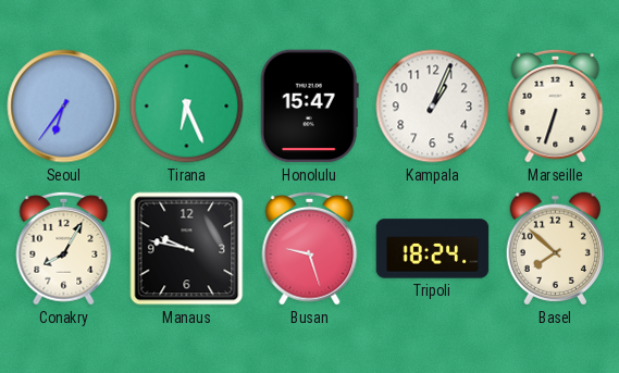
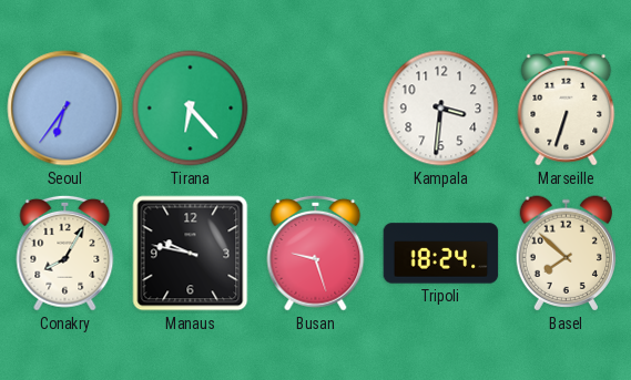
Tirana: 6:26 -> 6:23
Honolulu: 15:47 -> none
Kampala: 1:04 -> 3:31
